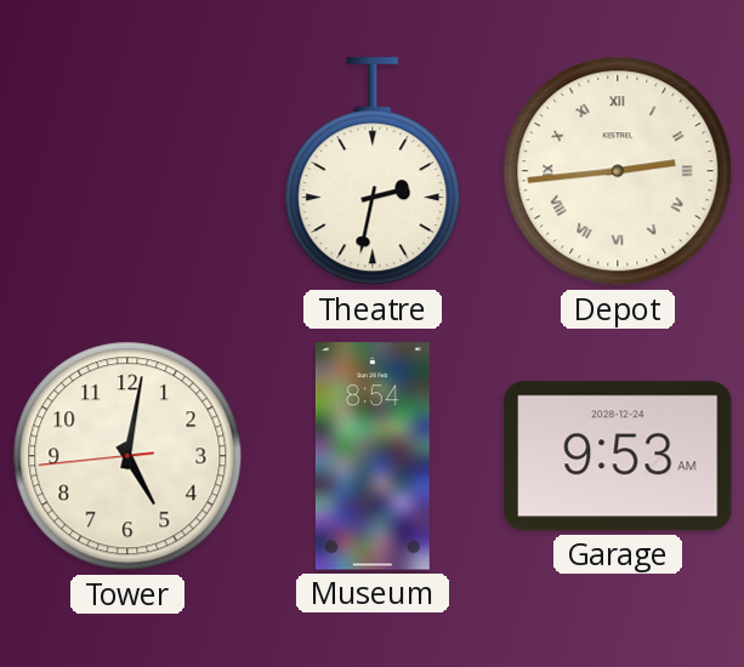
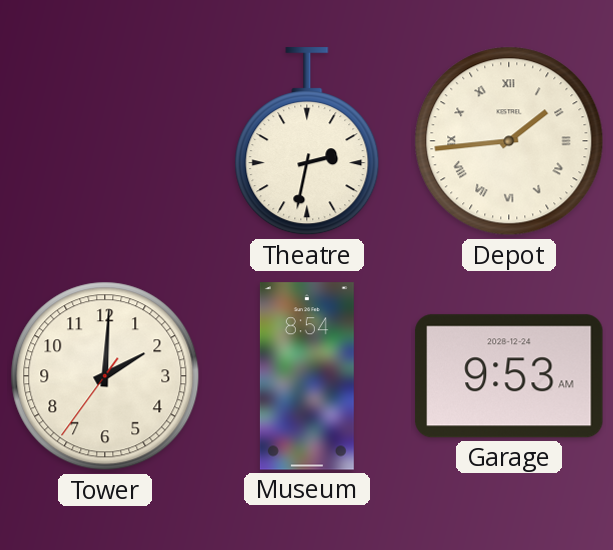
Depot: 2:44 -> 1:44
Tower: 5:01 -> 2:00
